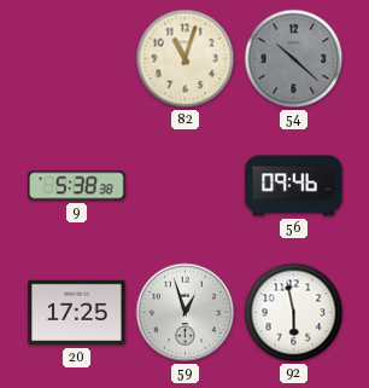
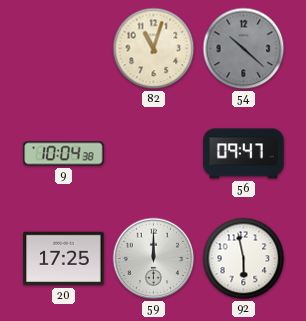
9: 5:38 -> 10:04
56: 09:46 -> 09:47
59: 12:57 -> 12:00
